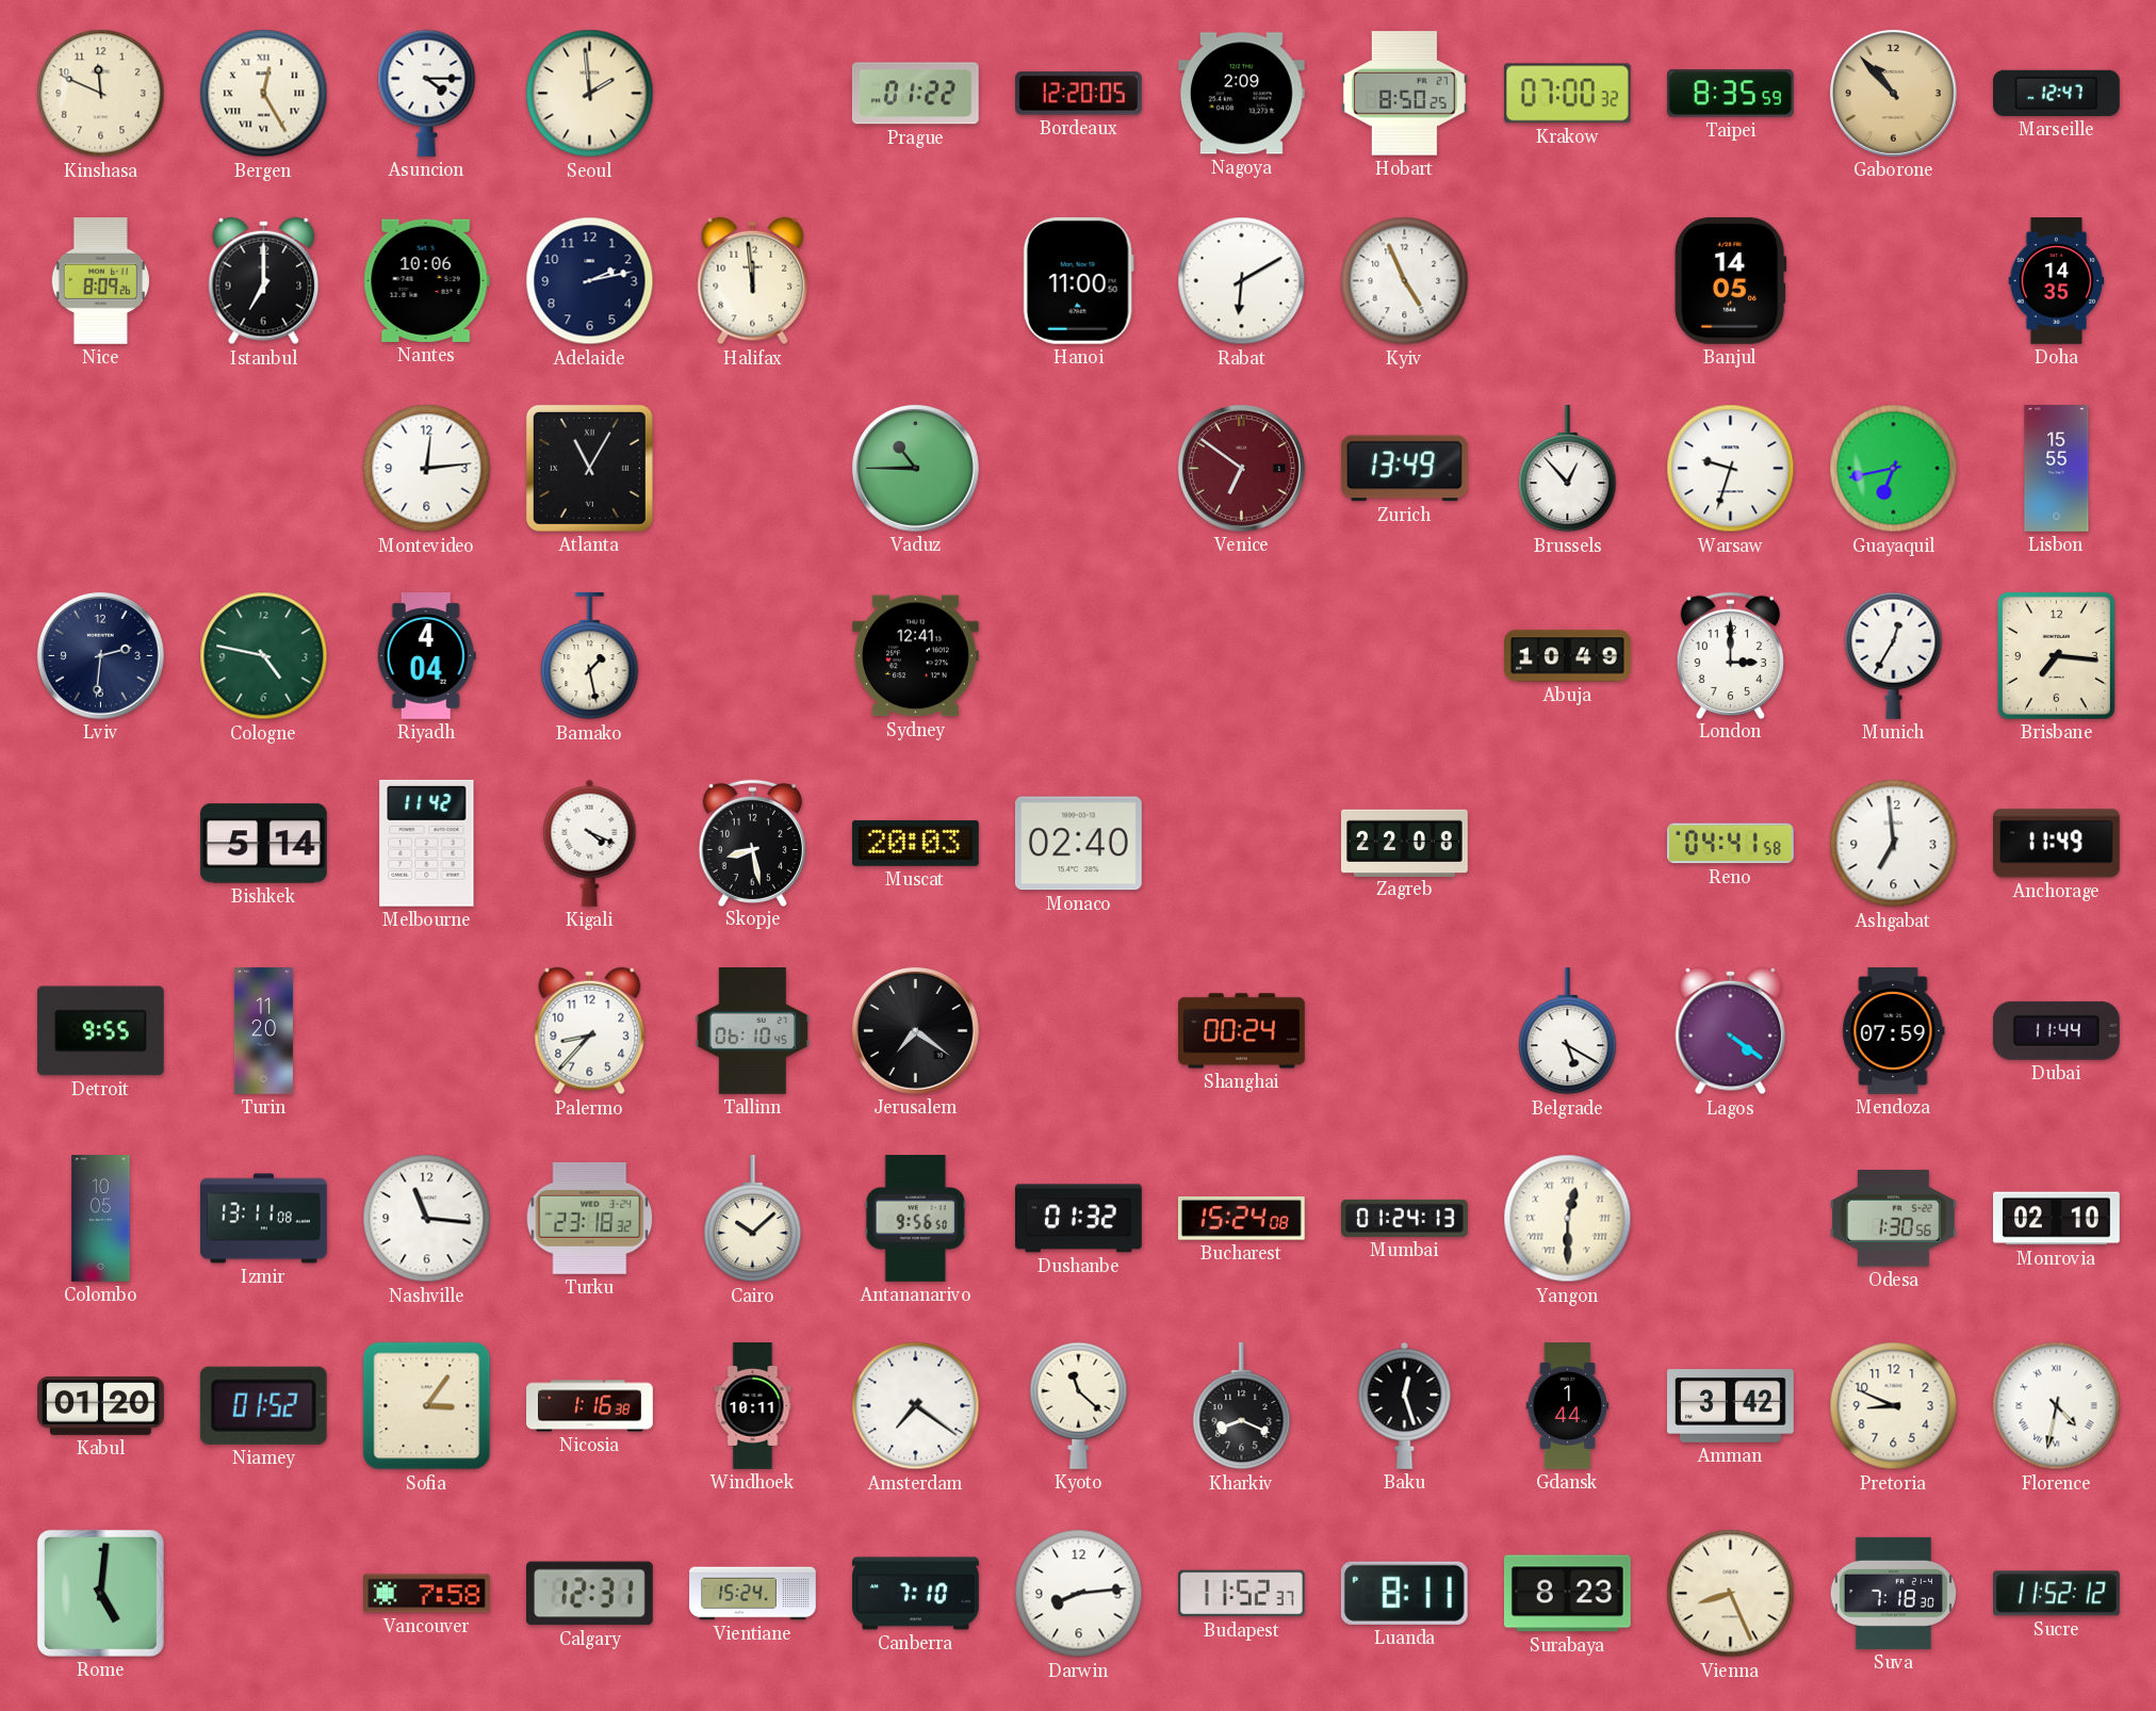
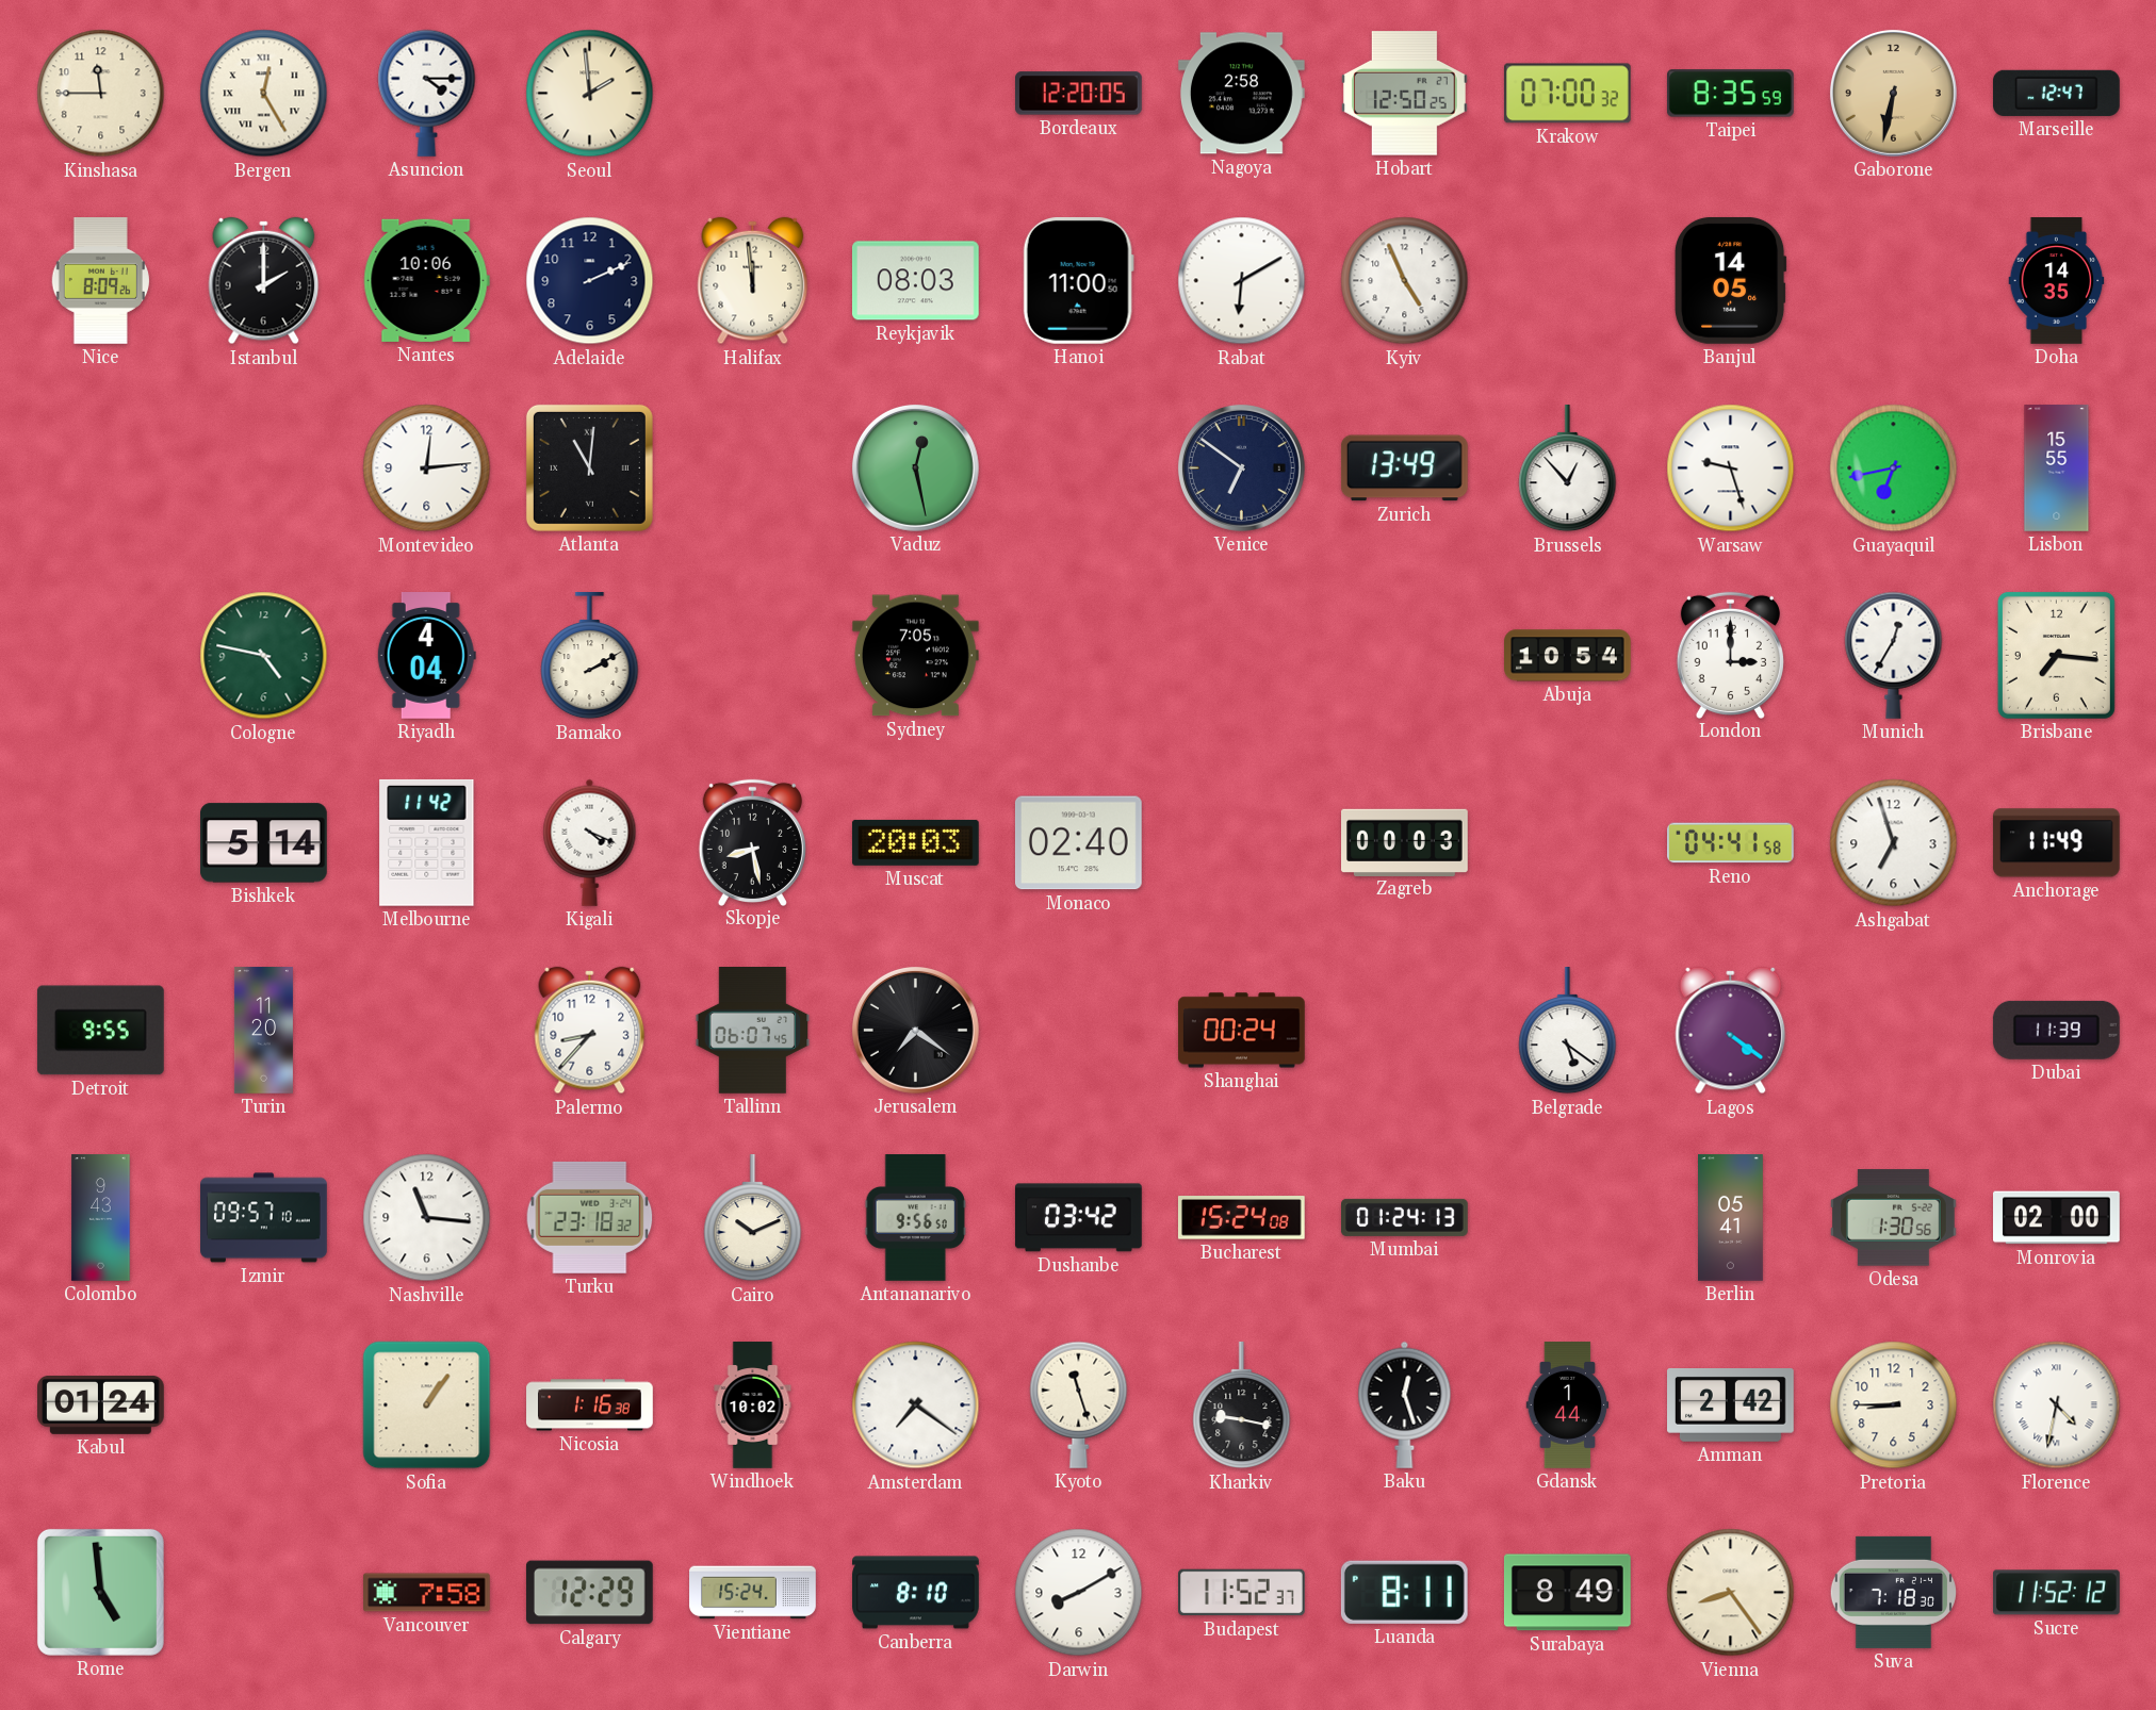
Kinshasa: 11:49 -> 11:45
Prague: 01:22 -> none
Nagoya: 2:09 -> 2:58
Hobart: 8:50 -> 12:50
Gaborone: 10:53 -> 6:32
Istanbul: 7:00 -> 2:00
Adelaide: 2:13 -> 2:11
Reykjavik: none -> 08:03
Atlanta: 11:05 -> 11:01
Vaduz: 10:45 -> 12:28
Venice dial: burgundy -> navy
Warsaw: 9:33 -> 9:27
Lviv: 2:31 -> none
Bamako: 1:28 -> 2:10
Sydney: 12:41 -> 7:05
Abuja: 10:49 -> 10:54
Zagreb: 22:08 -> 00:03
Ashgabat: 6:59 -> 6:57
Tallinn: 06:10 -> 06:07
Belgrade: 5:20 -> 5:21
Mendoza: 07:59 -> none
Dubai: 11:44 -> 11:39
Colombo: 10:05 -> 9:43
Izmir: 13:11 -> 09:57
Cairo: 10:08 -> 10:11
Dushanbe: 01:32 -> 03:42
Yangon: 12:30 -> none
Berlin: none -> 05:41
Monrovia: 02:10 -> 02:00
Kabul: 01:20 -> 01:24
Niamey: 01:52 -> none
Sofia: 3:06 -> 1:06
Windhoek: 10:11 -> 10:02
Kyoto: 11:22 -> 11:27
Kharkiv: 8:19 -> 9:17
Amman: 3:42 -> 2:42
Pretoria: 8:49 -> 8:45
Rome: 5:01 -> 4:59
Calgary: 12:31 -> 12:29
Canberra: 7:10 -> 8:10
Darwin: 8:14 -> 8:10
Surabaya: 8:23 -> 8:49
Vienna: 8:26 -> 8:24
